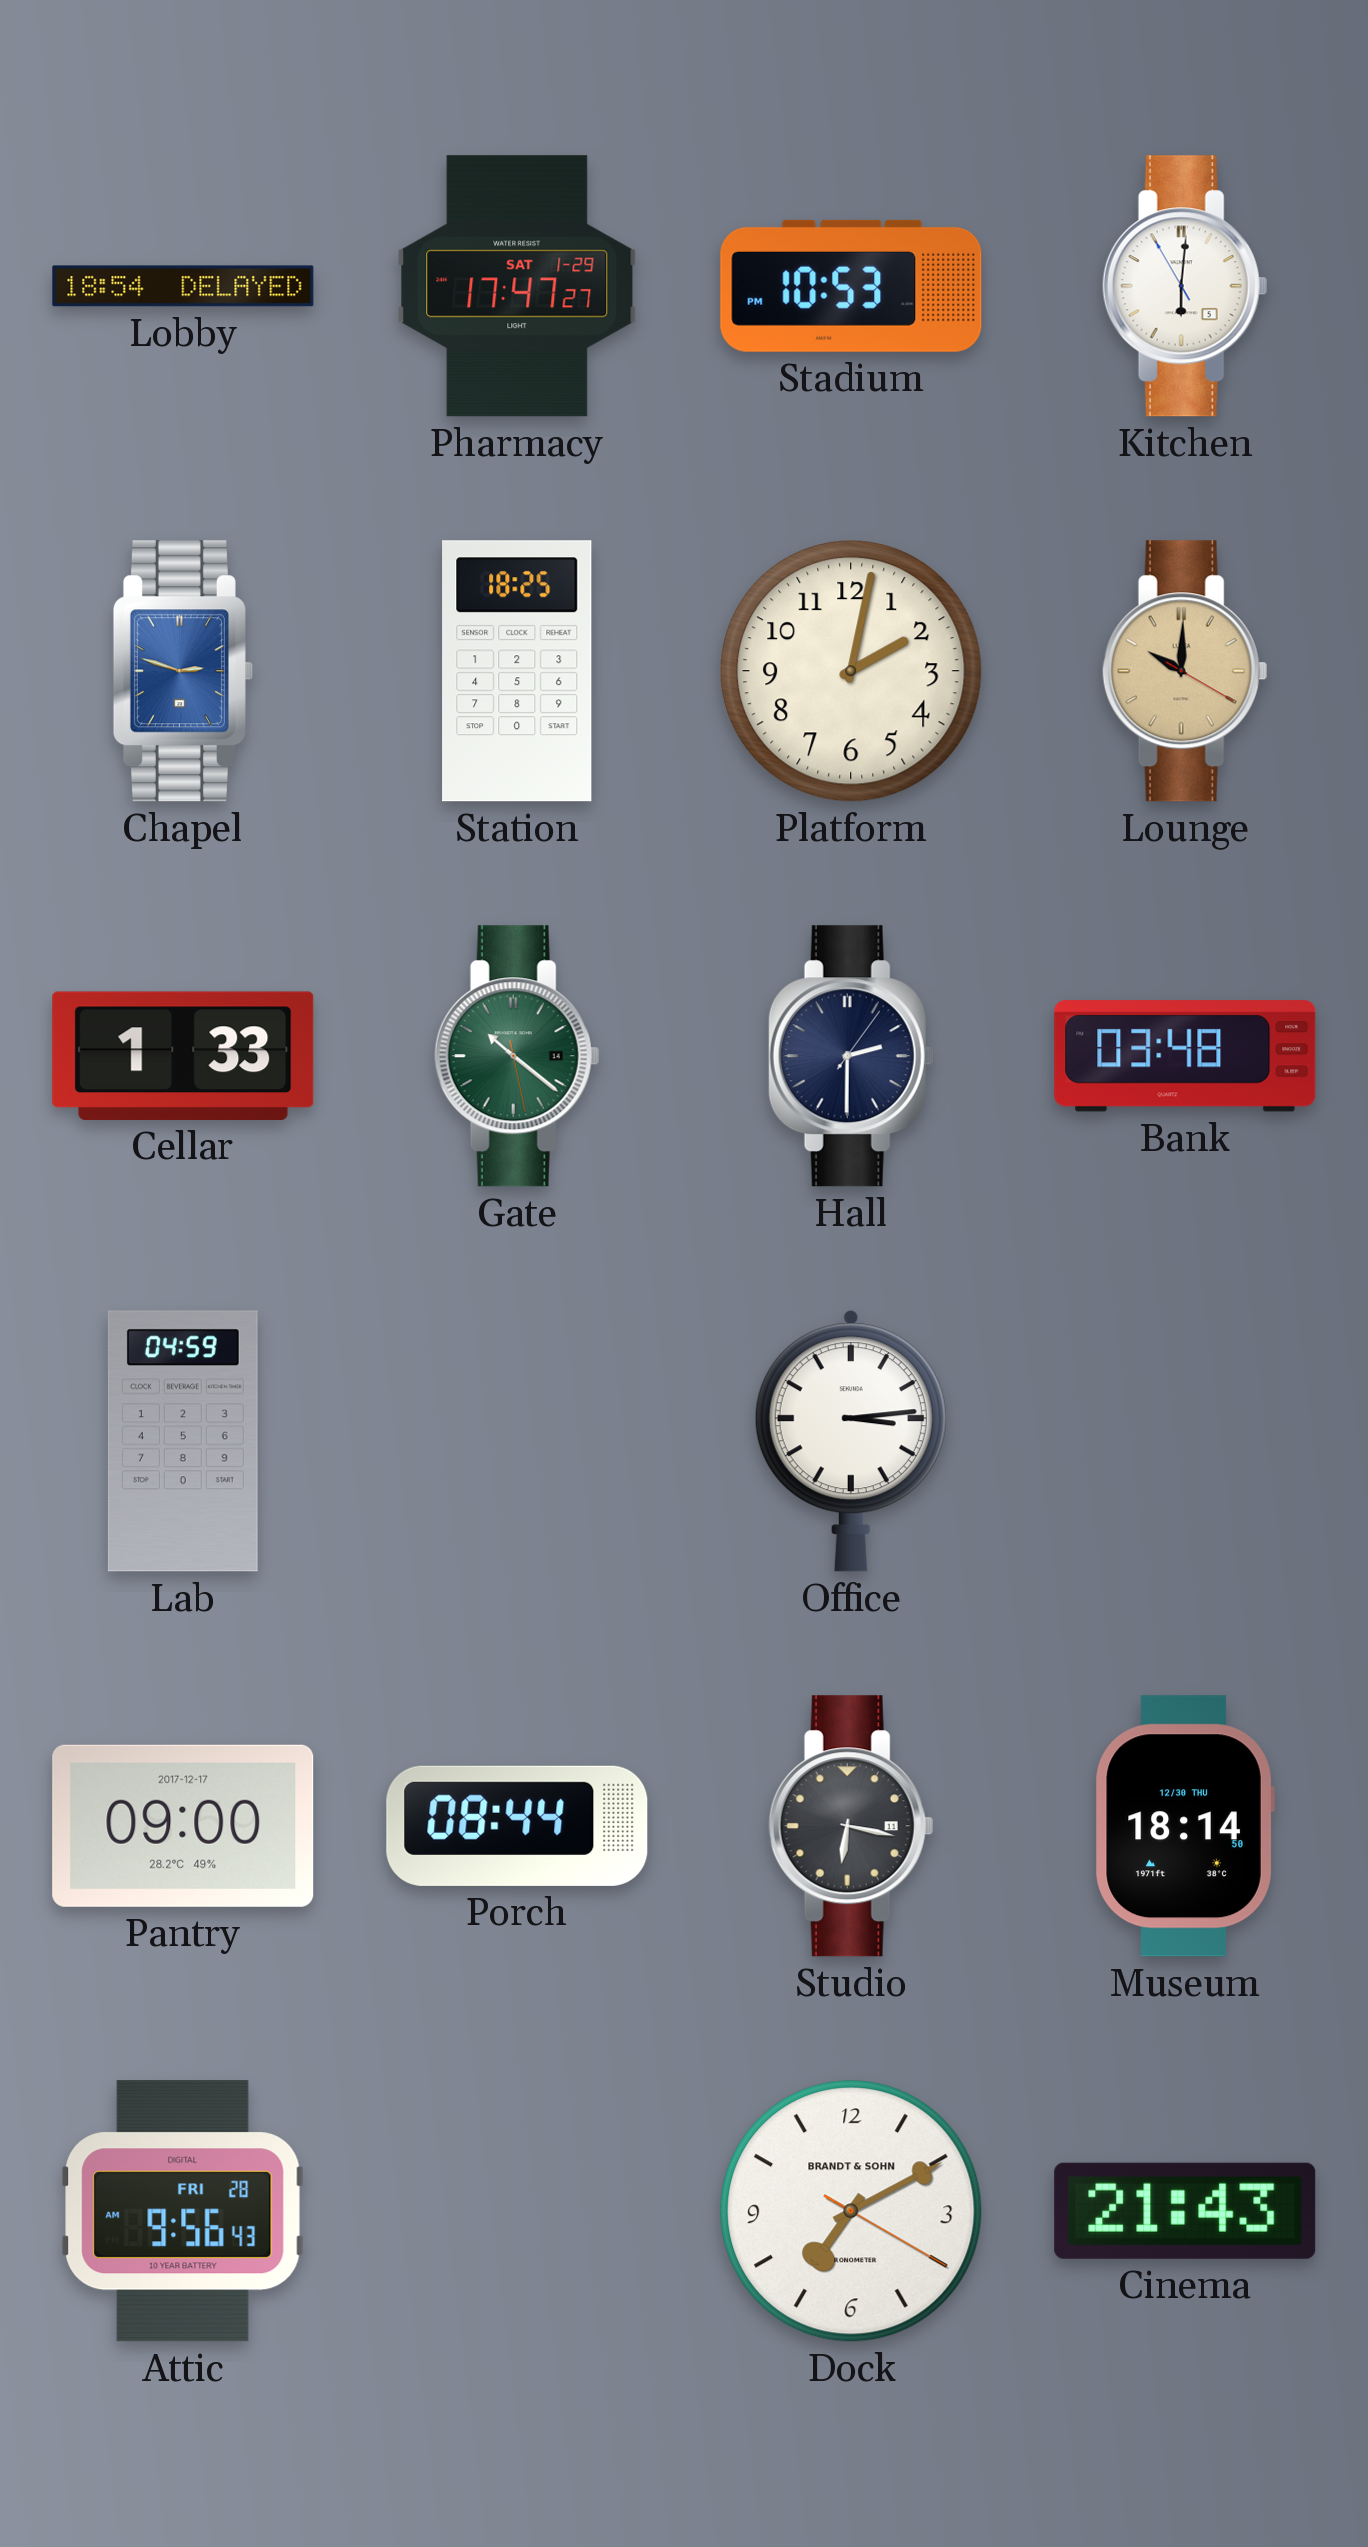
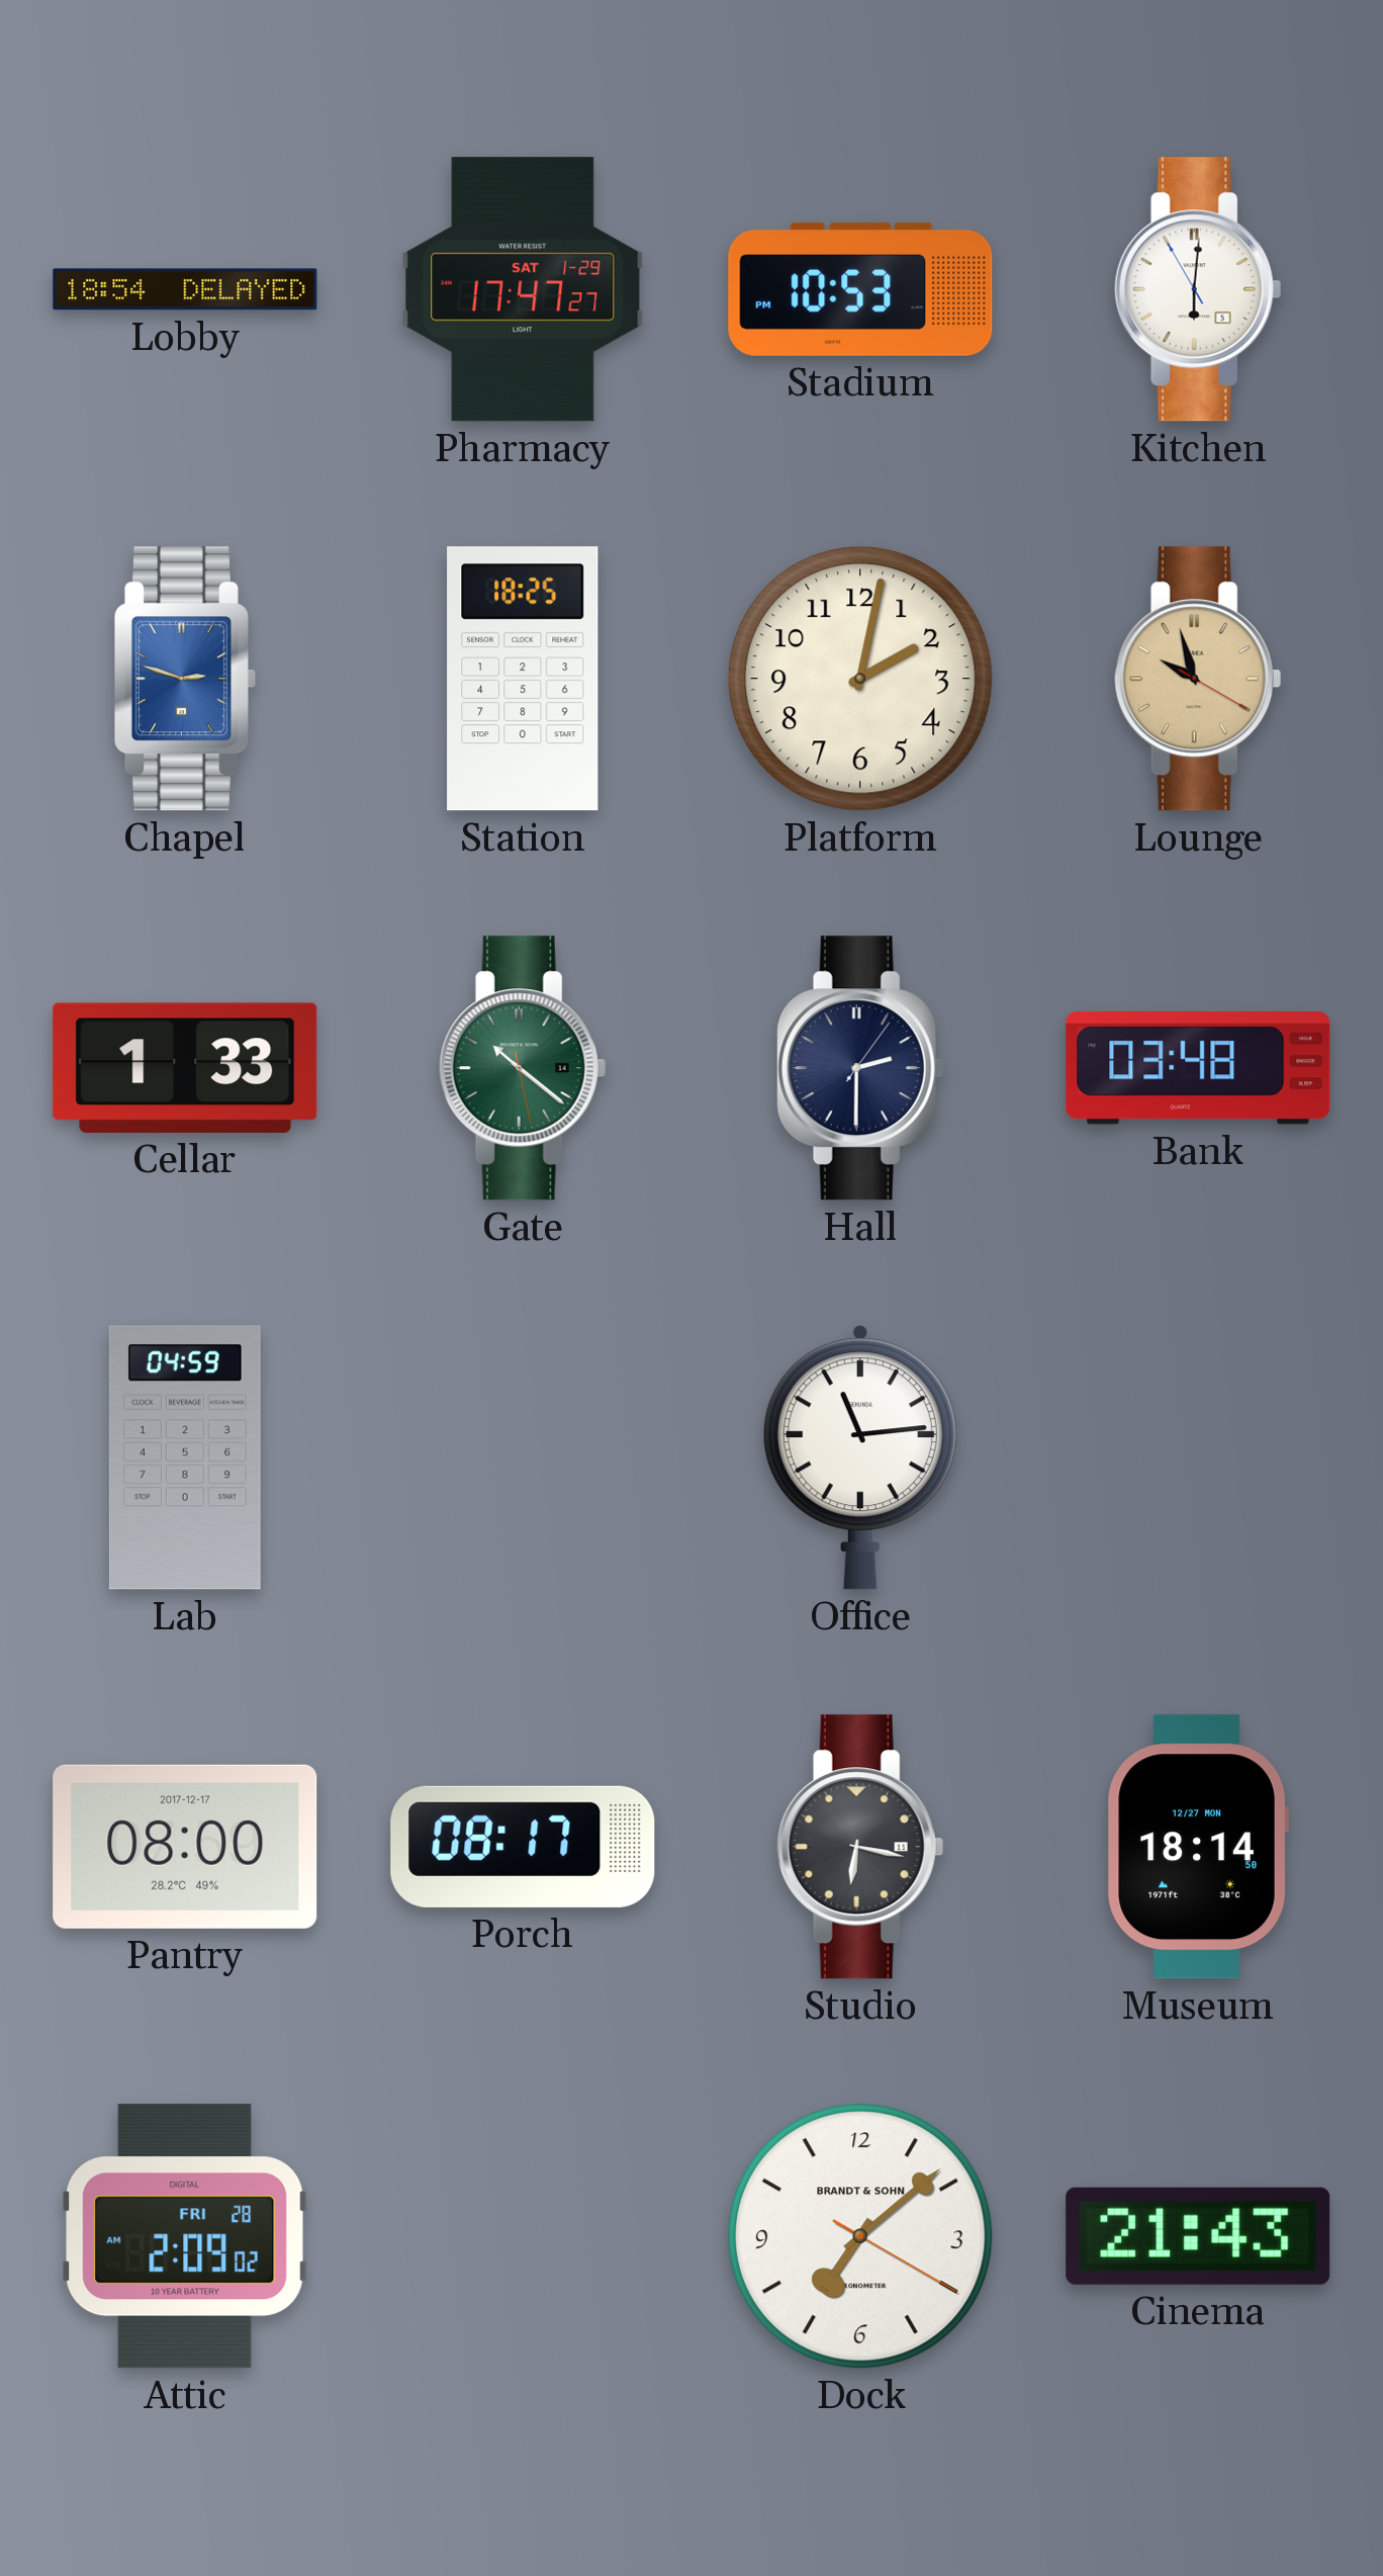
Lounge: 10:00 -> 9:57
Office: 3:14 -> 11:14
Pantry: 09:00 -> 08:00
Porch: 08:44 -> 08:17
Museum date: 12/30 THU -> 12/27 MON
Attic: 9:56 -> 2:09
Dock: 7:10 -> 7:08
